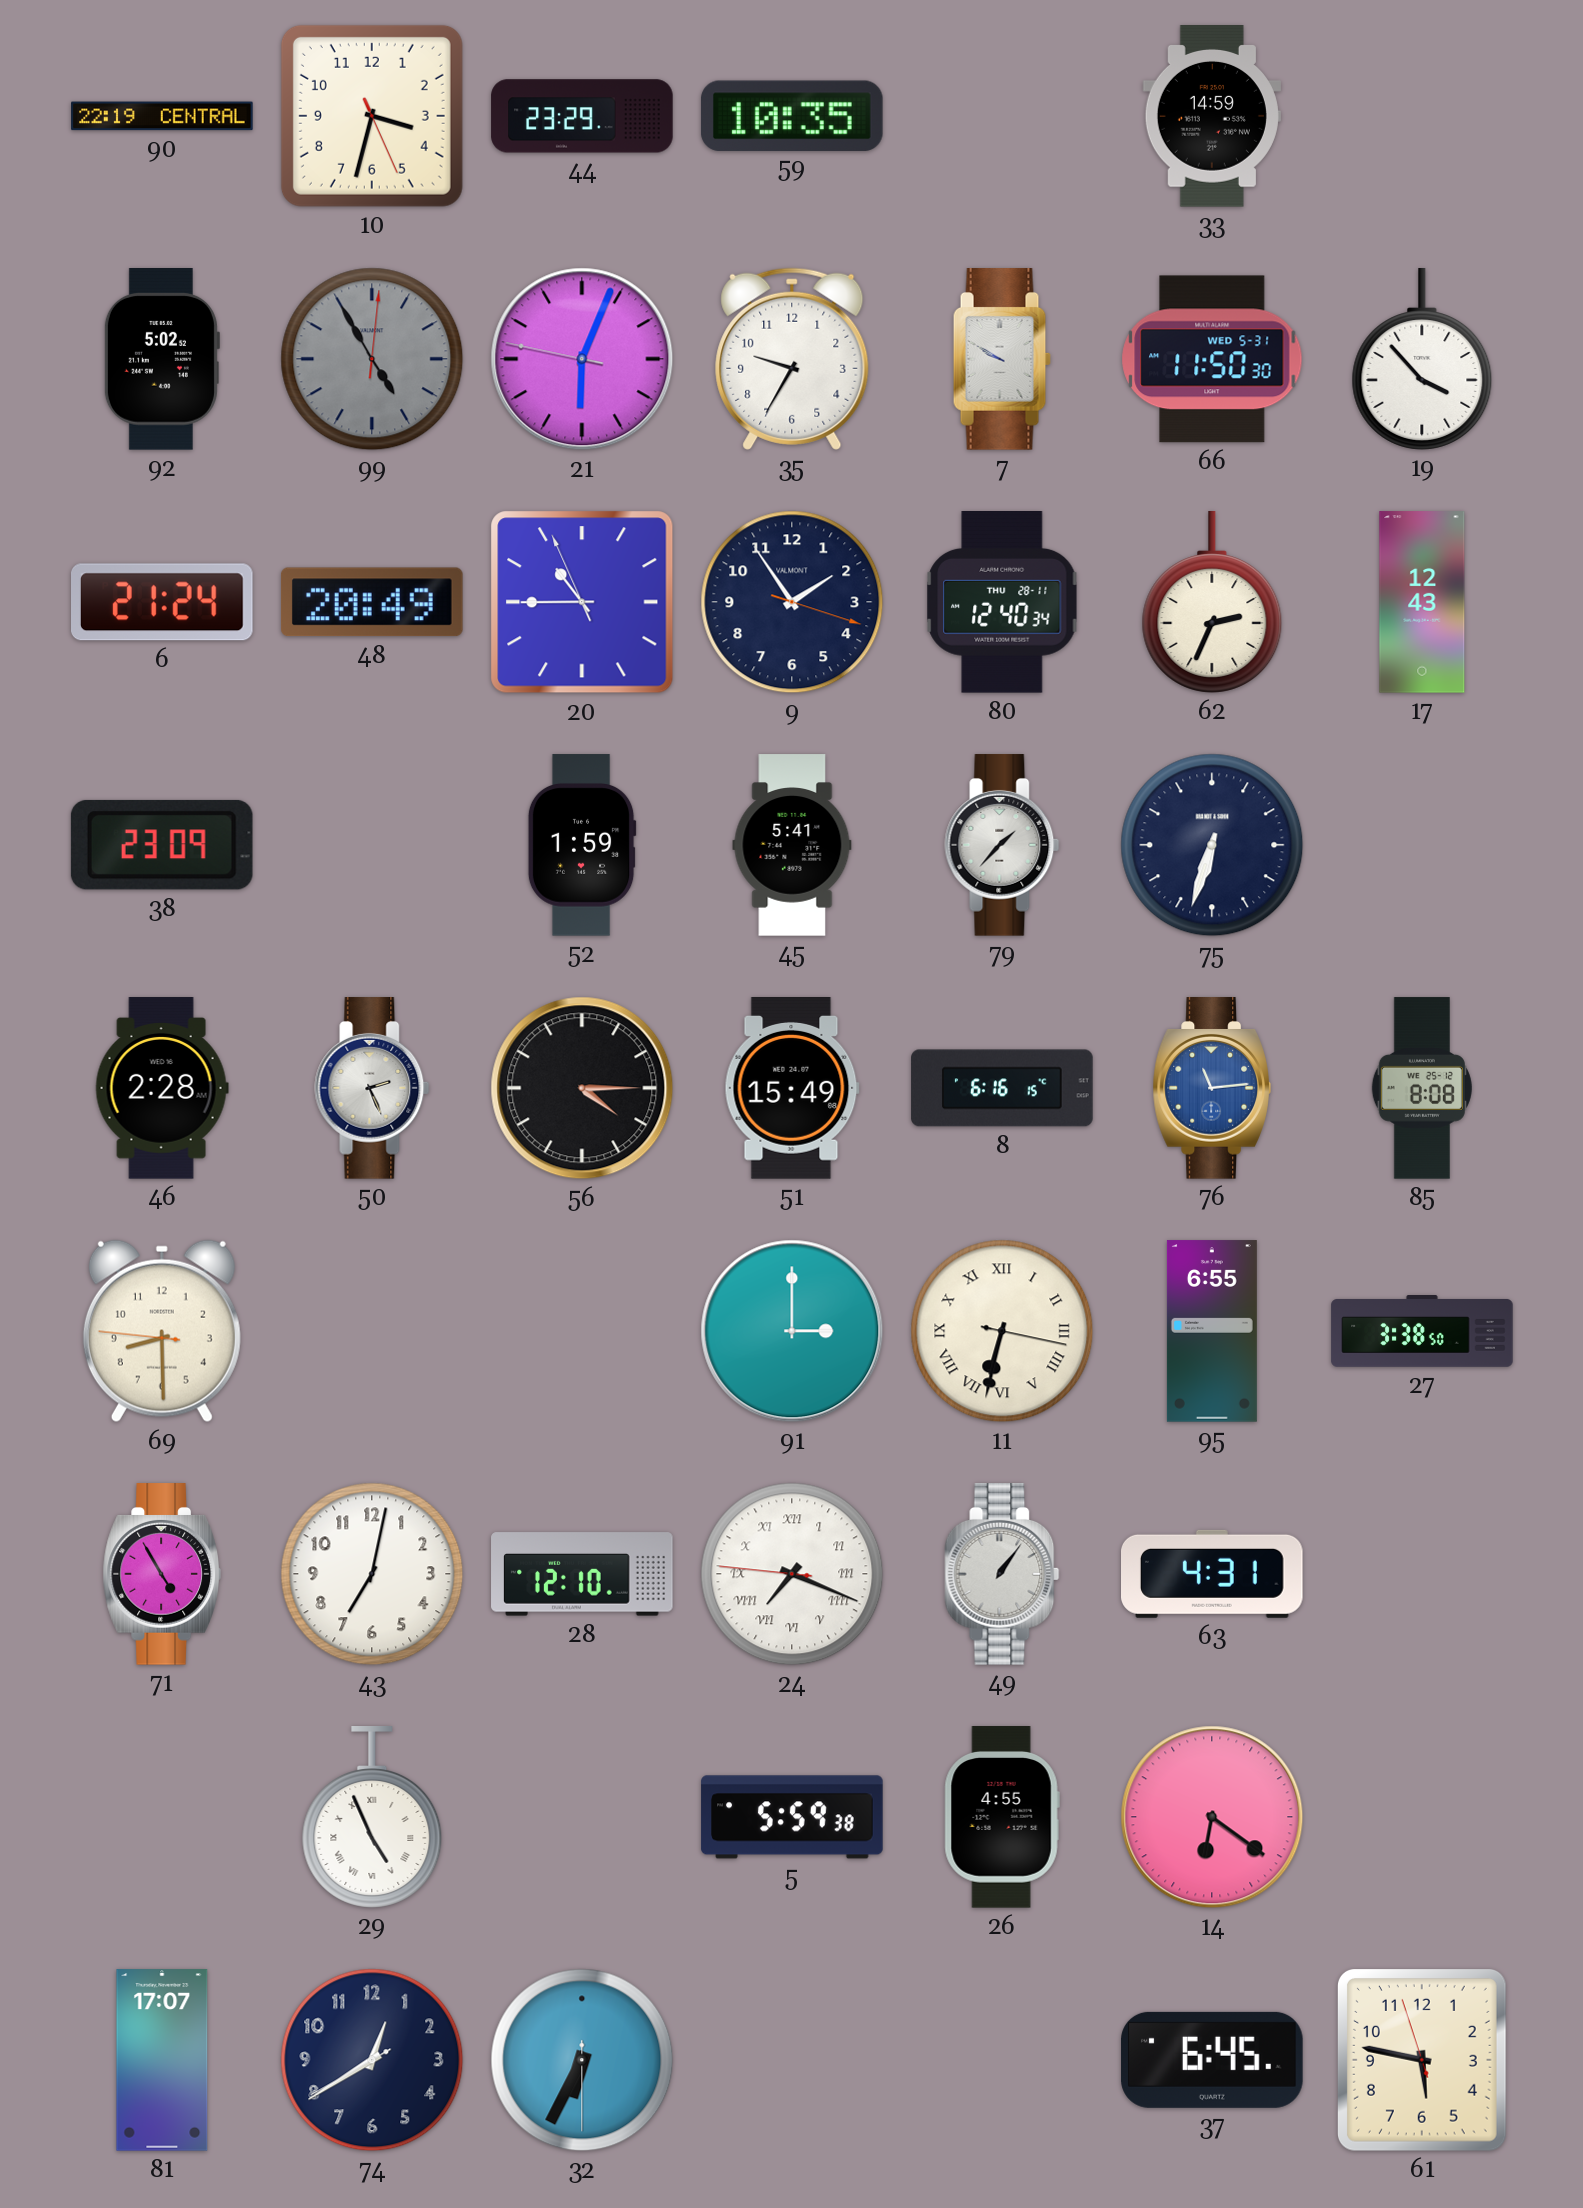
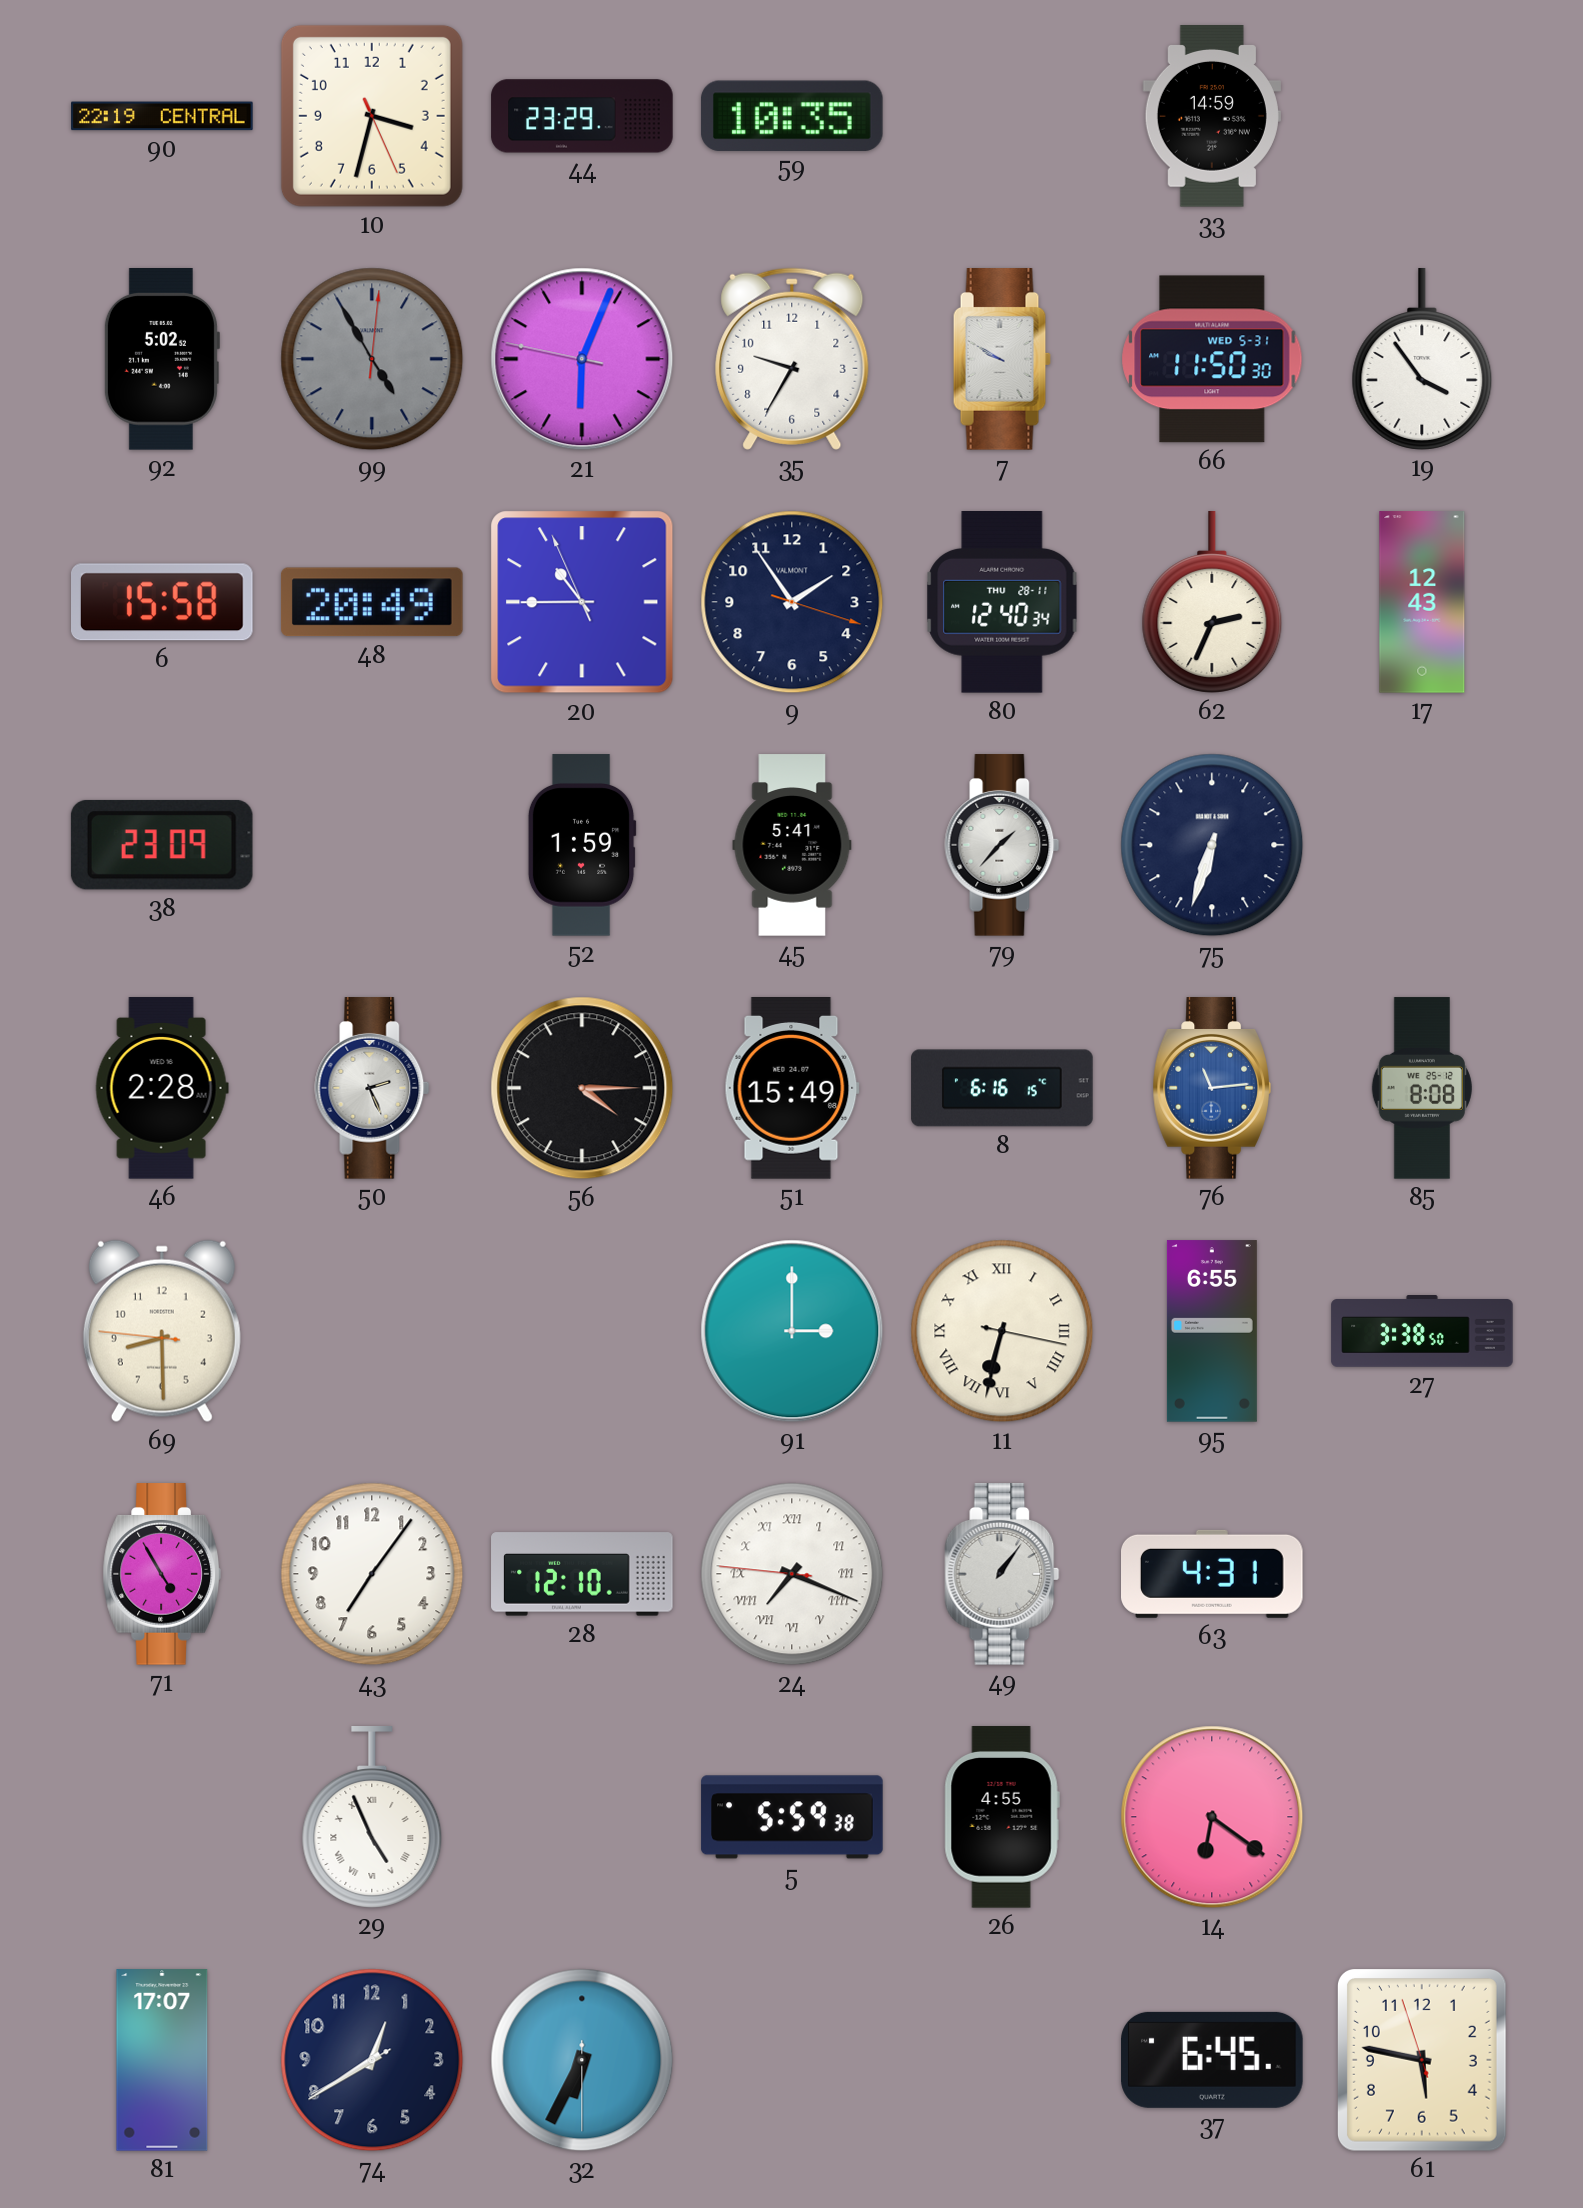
19: 3:53 -> 3:54
6: 21:24 -> 15:58
43: 7:02 -> 7:06
